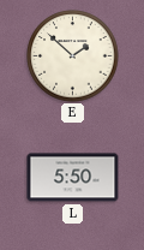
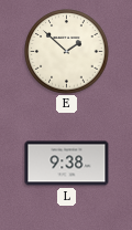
L: 5:50 -> 9:38
